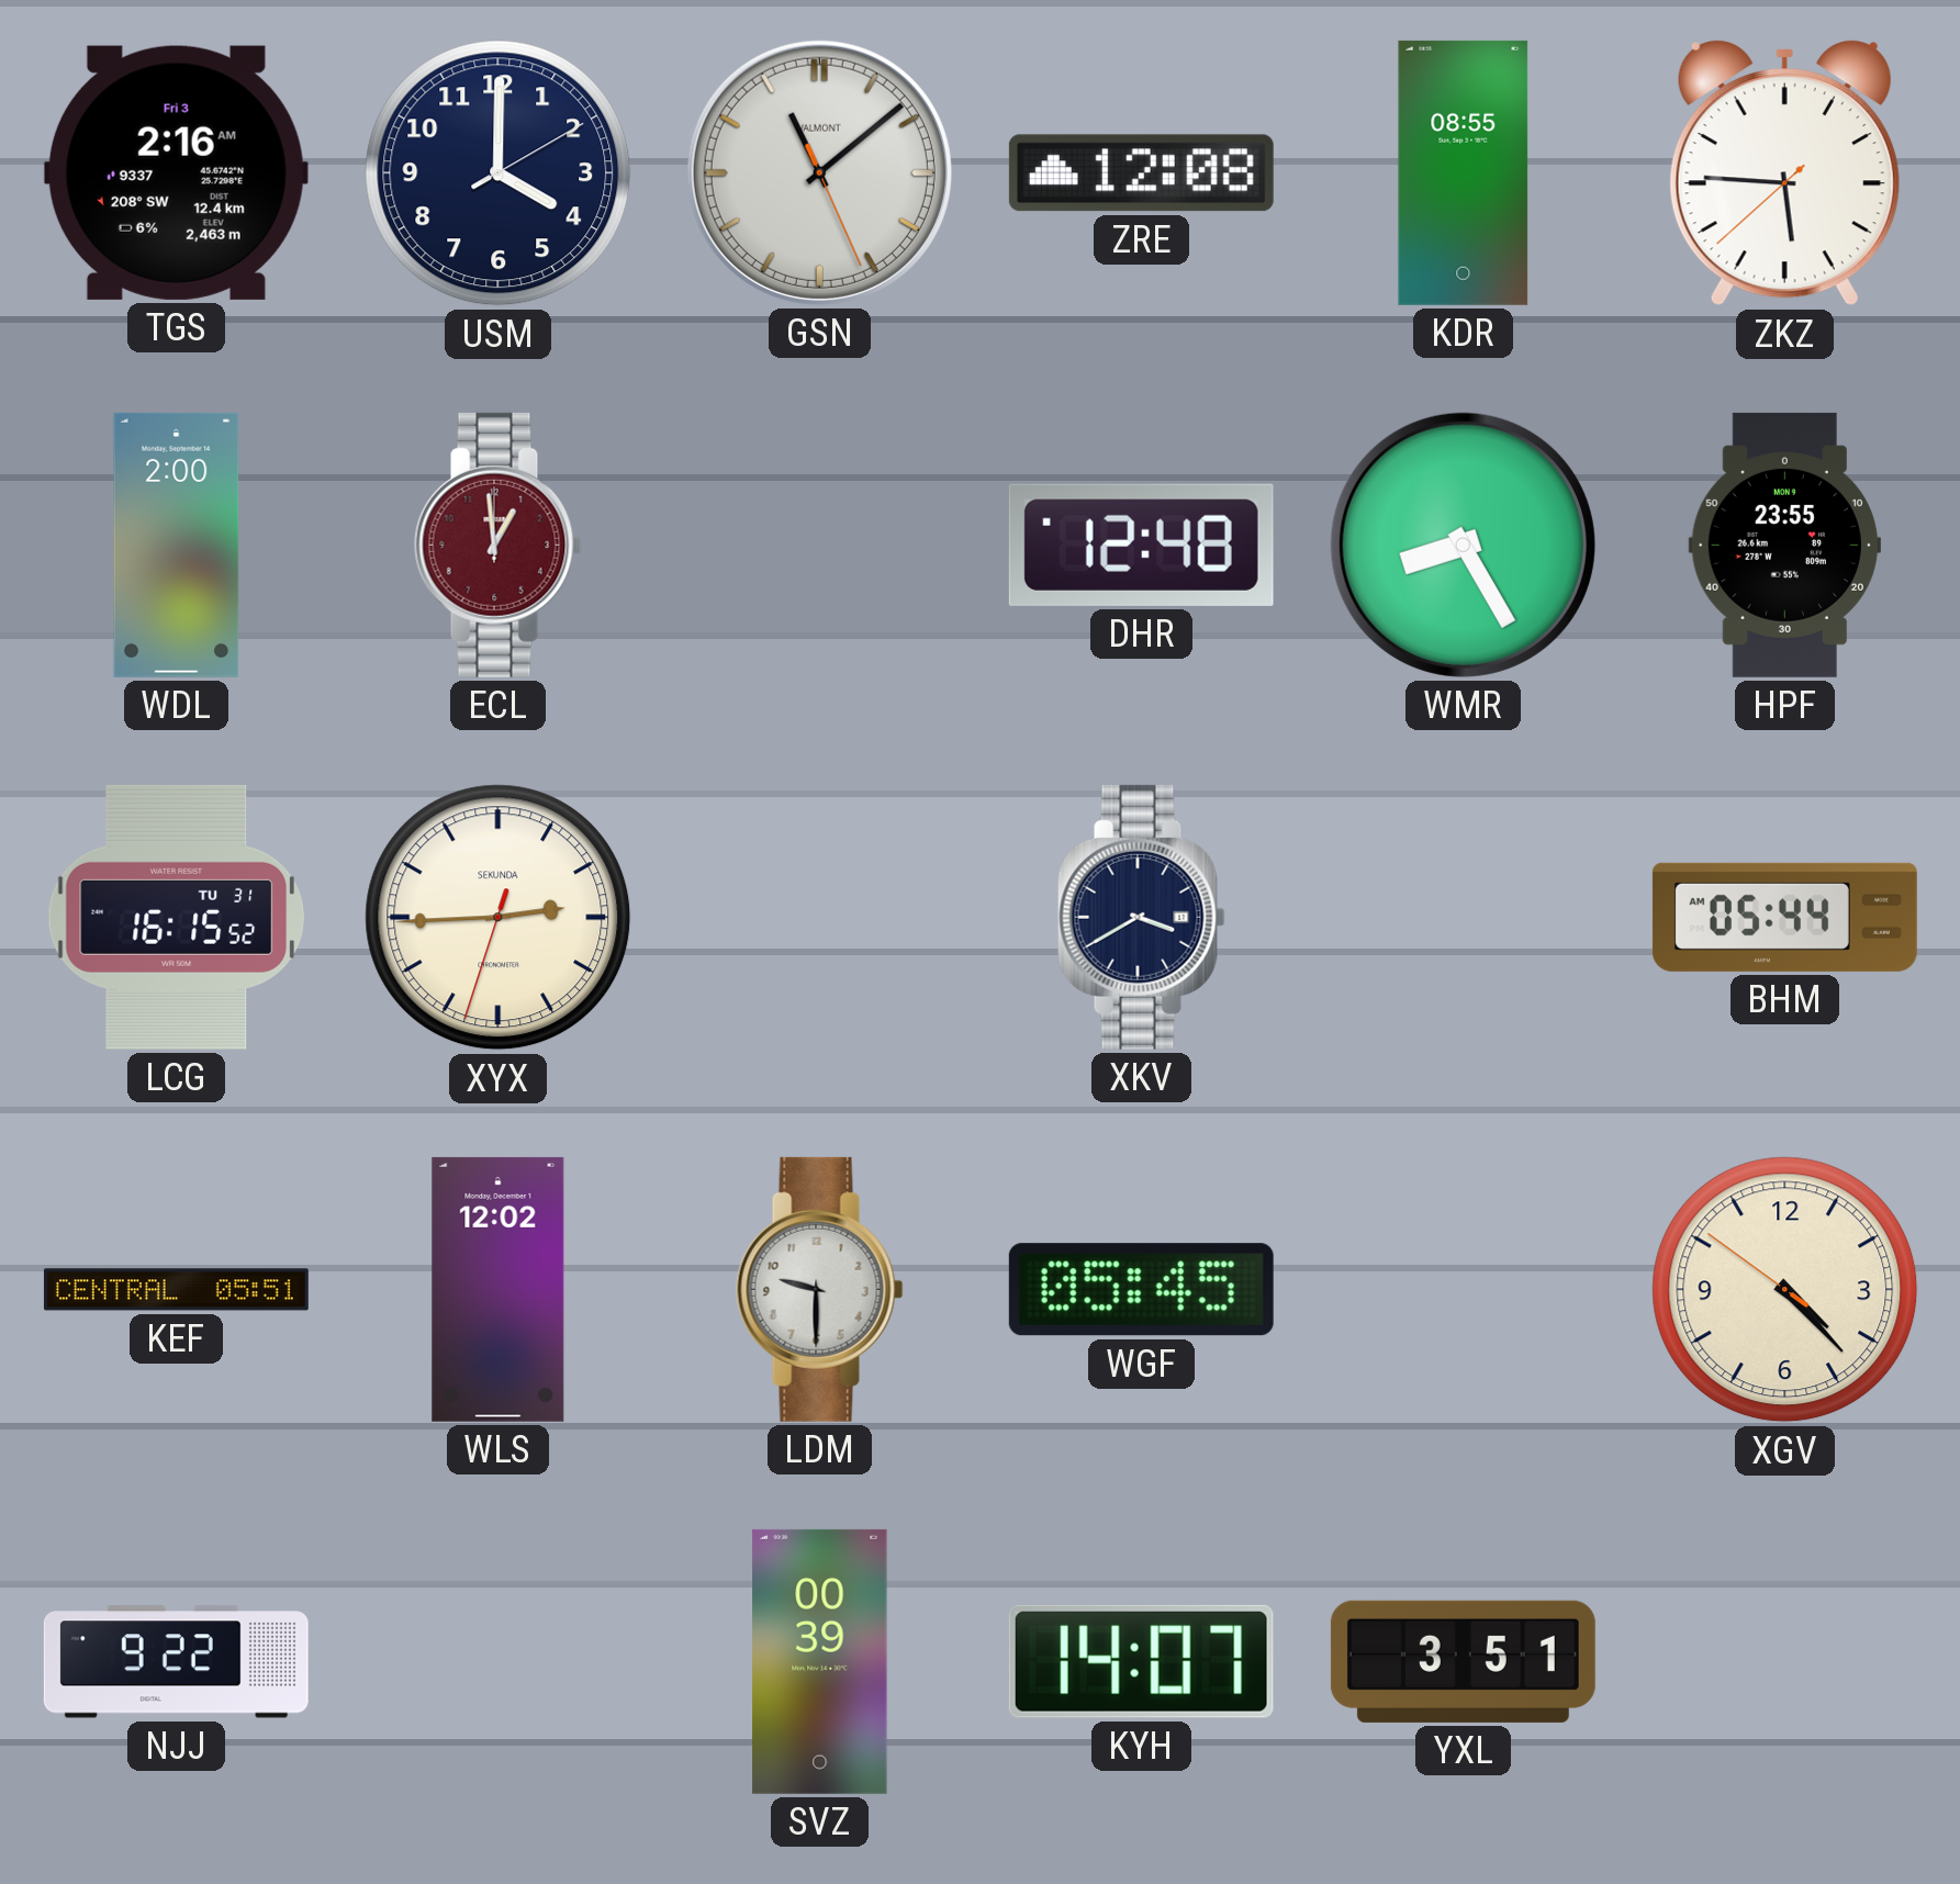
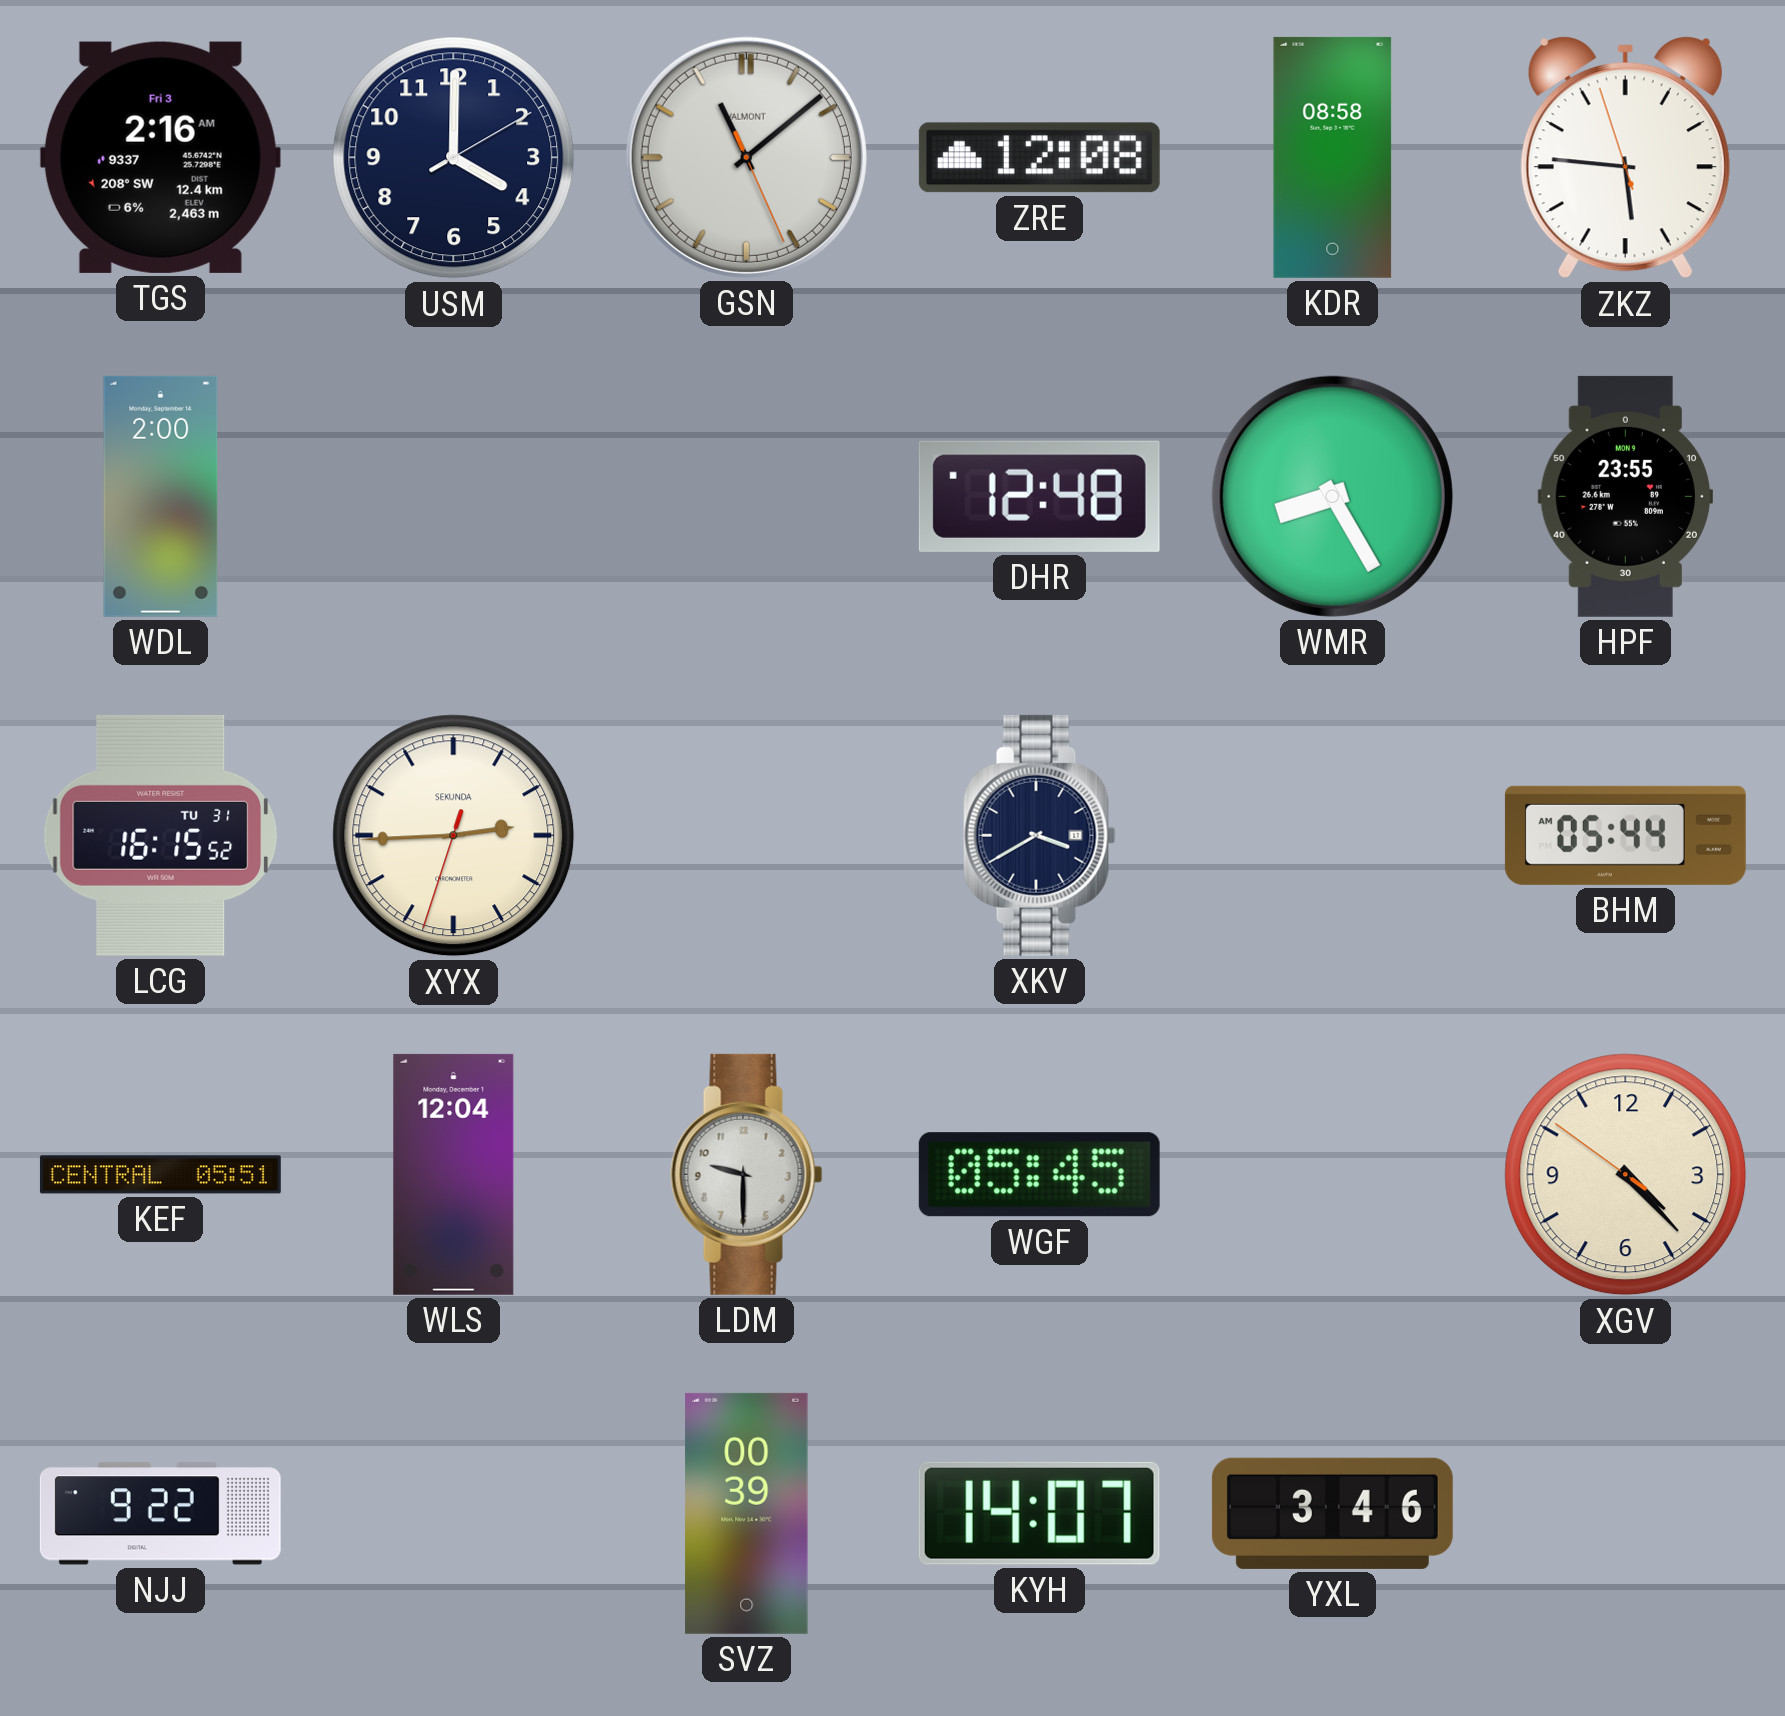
KDR: 08:55 -> 08:58
ZKZ: 5:45:38 -> 5:45:57
ECL: 12:59 -> none
WLS: 12:02 -> 12:04
YXL: 3:51 -> 3:46
